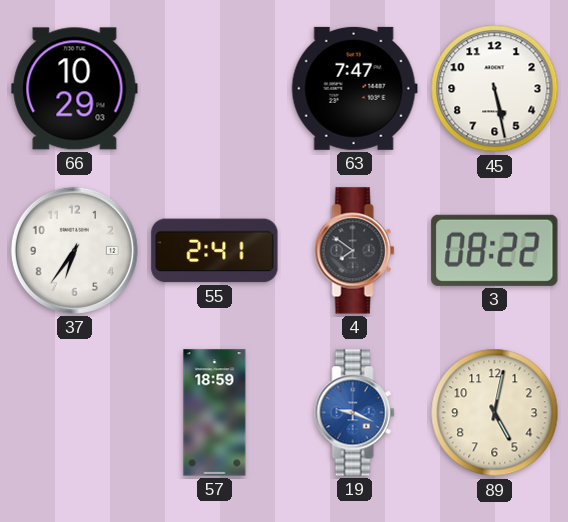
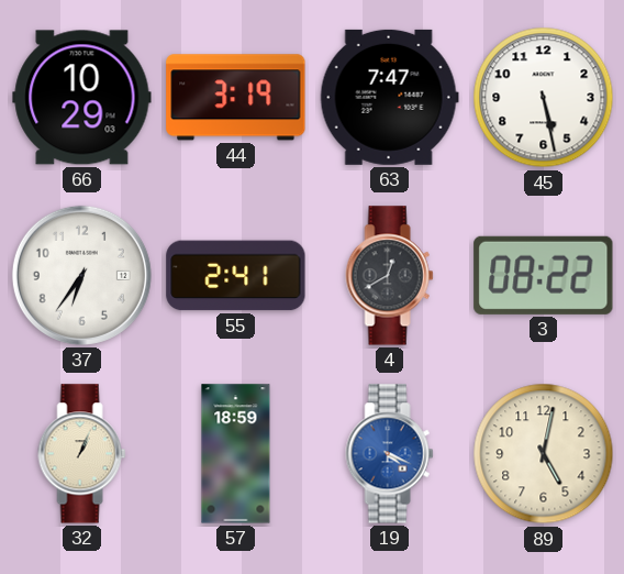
44: none -> 3:19
4: 7:51 -> 12:40
32: none -> 1:04
19: 9:19 -> 4:19
